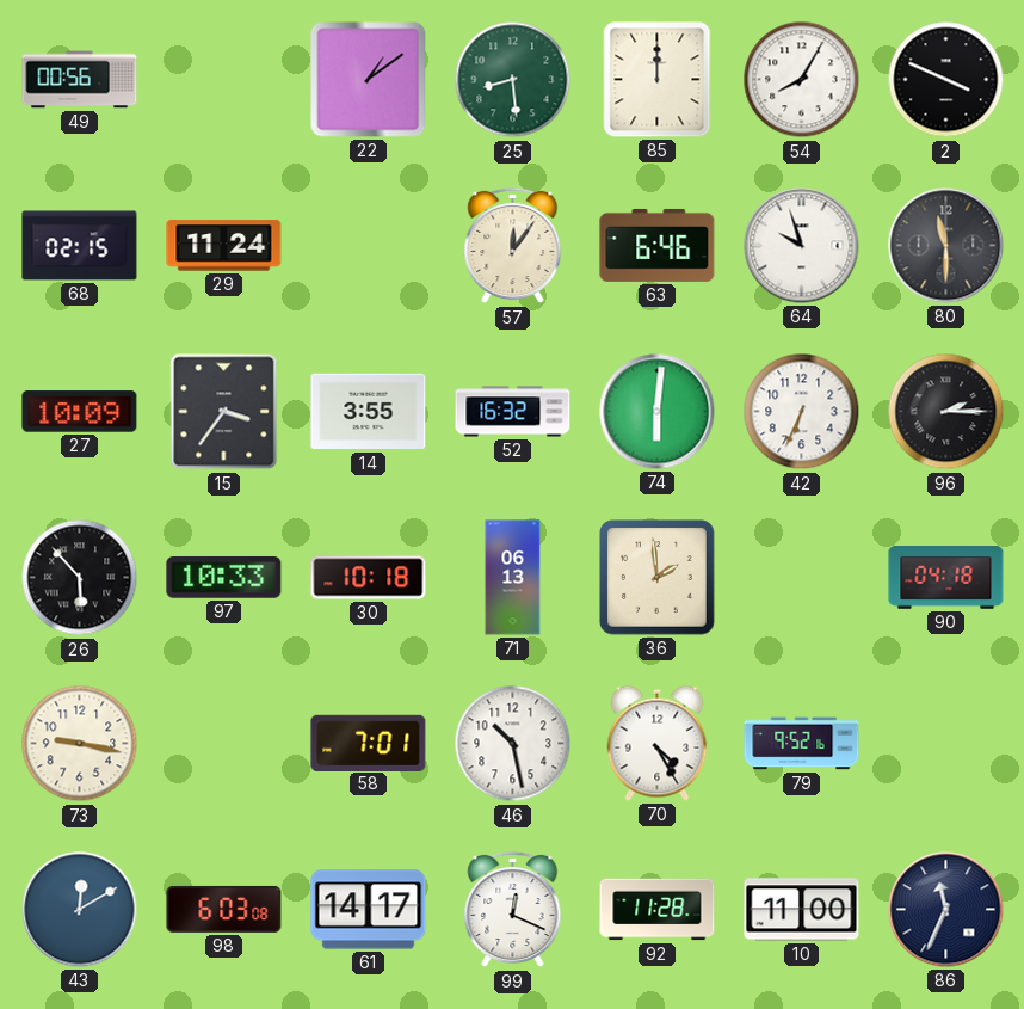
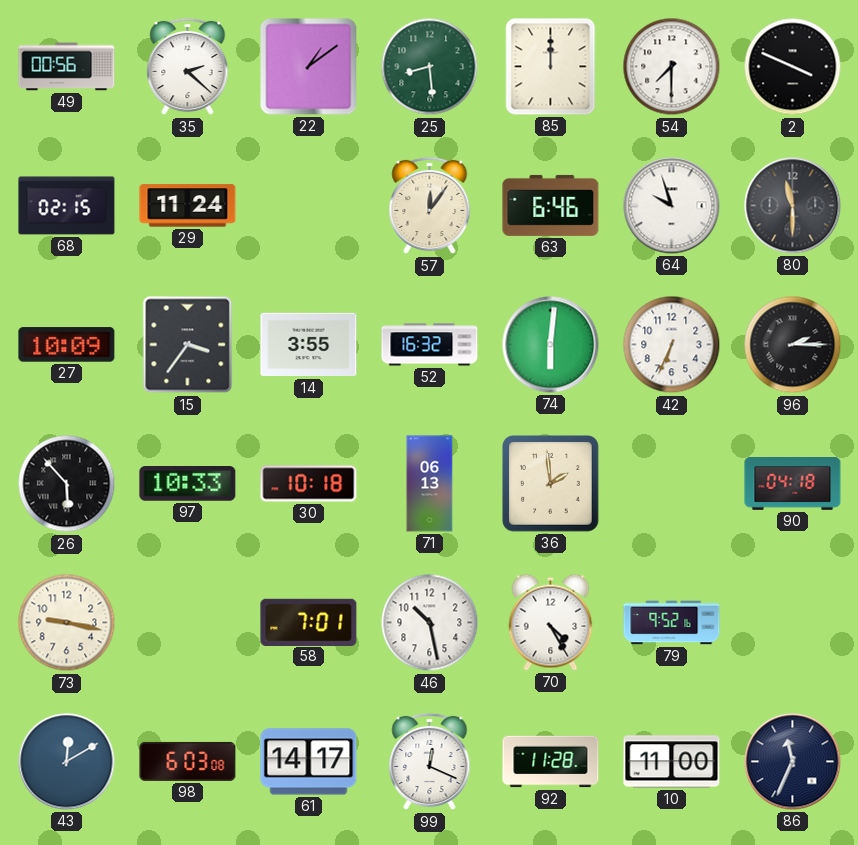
35: none -> 2:22
54: 8:05 -> 7:30
